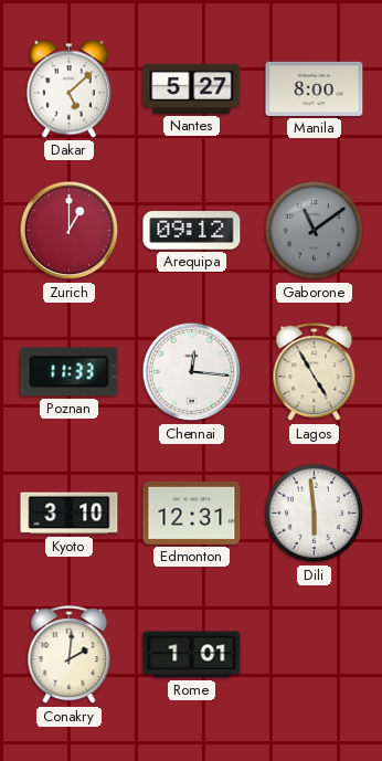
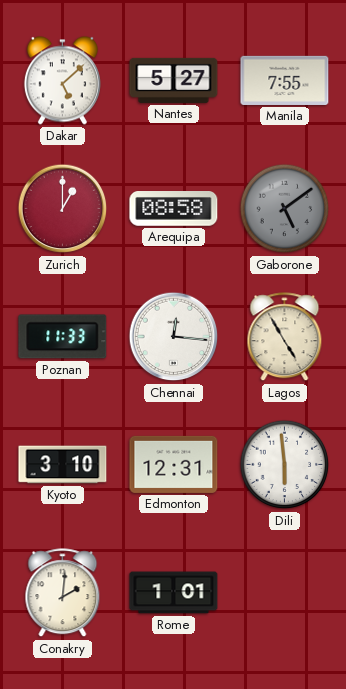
Manila: 8:00 -> 7:55
Arequipa: 09:12 -> 08:58
Gaborone: 11:09 -> 5:09
